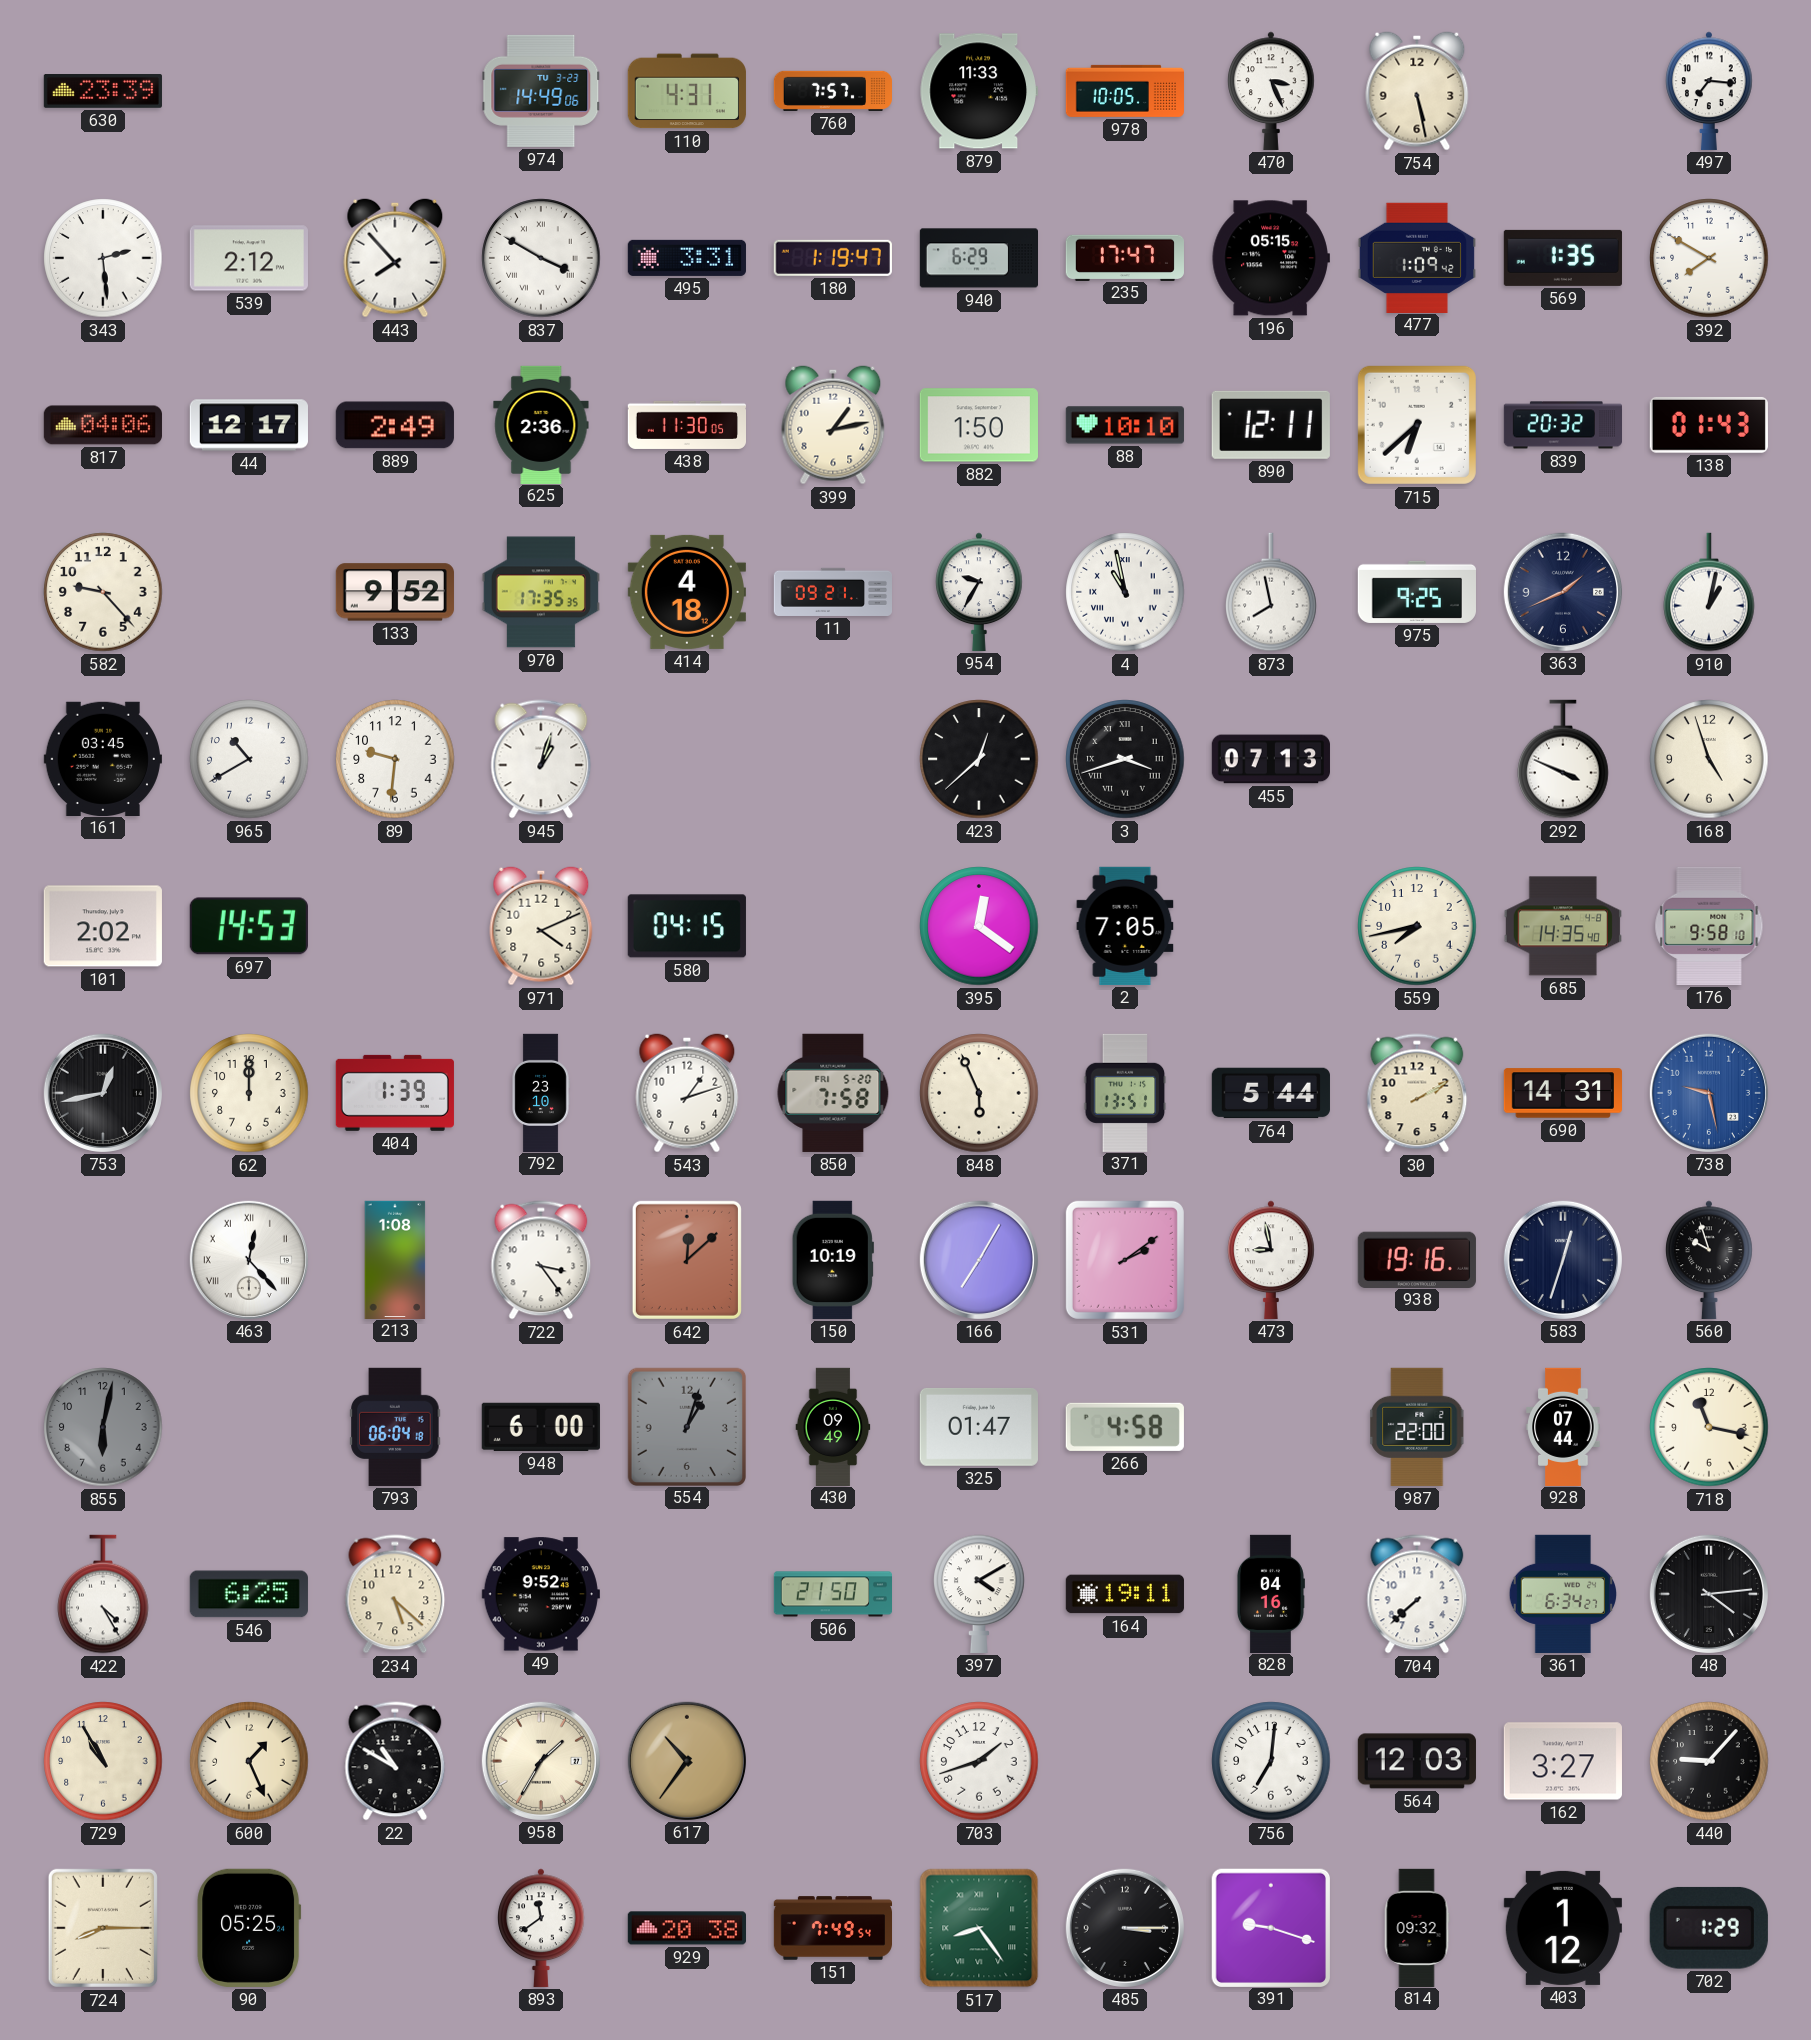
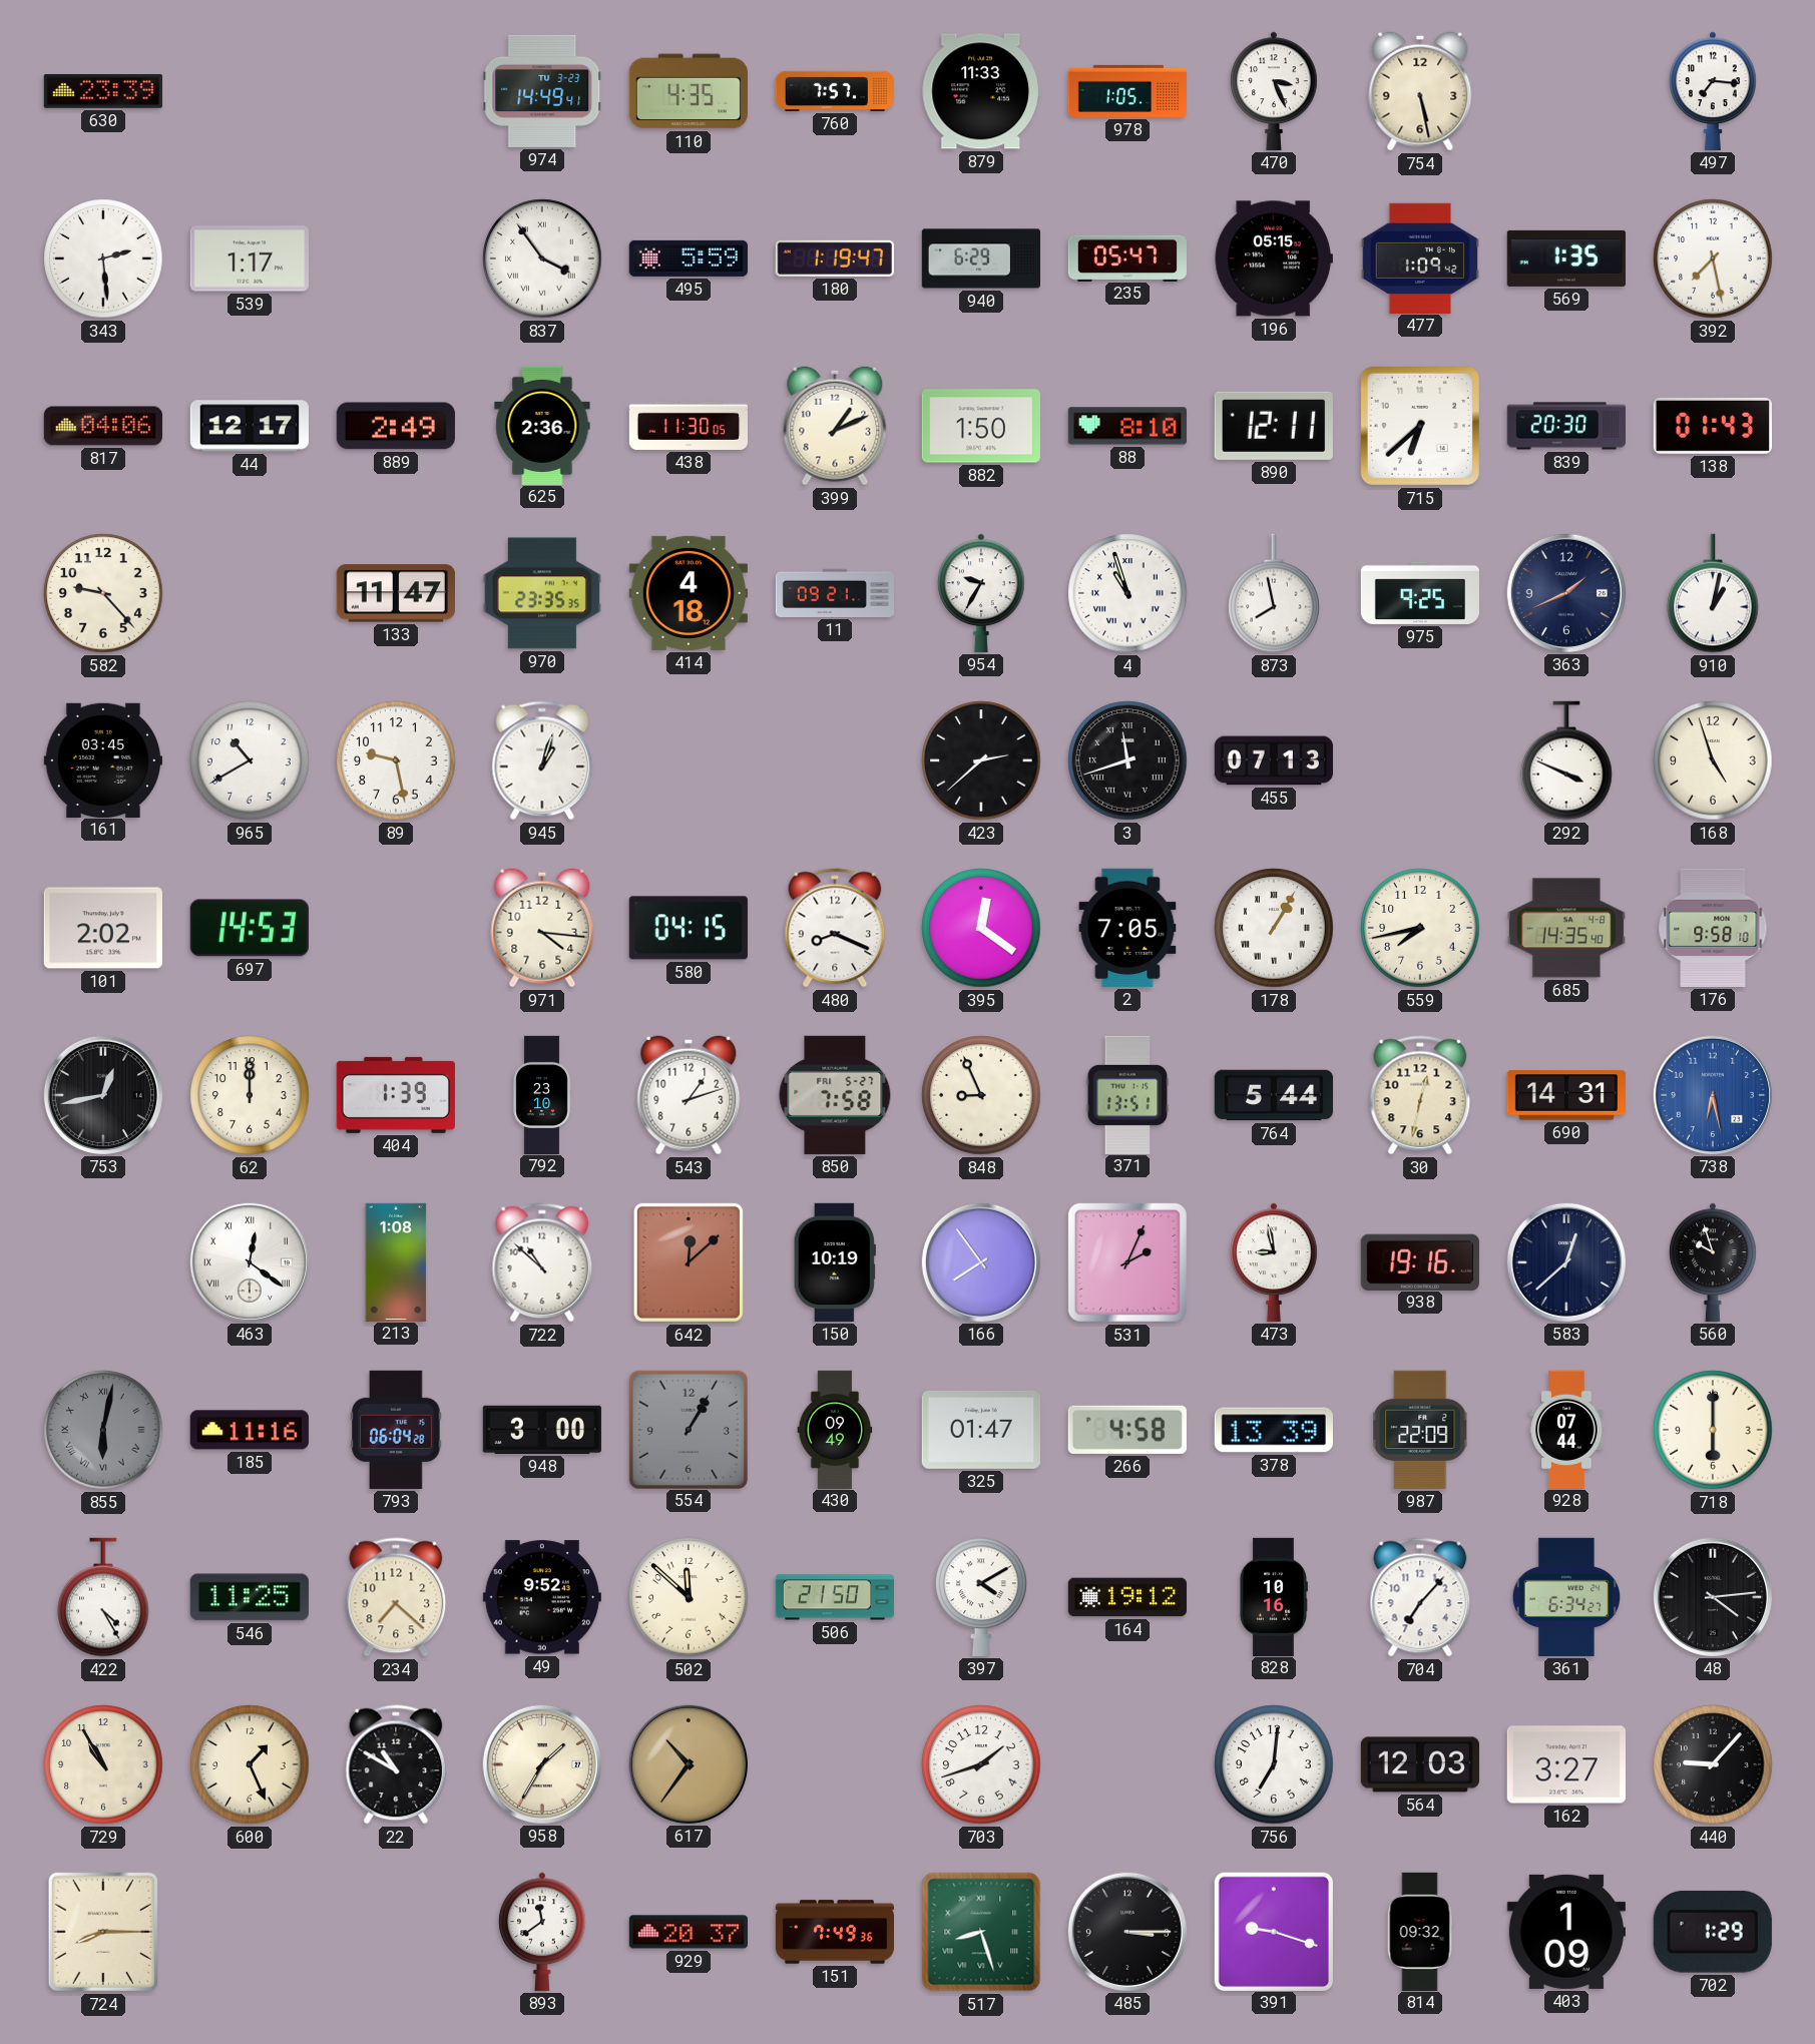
974: 14:49:06 -> 14:49:41
110: 4:31 -> 4:35
978: 10:05 -> 1:05
539: 2:12 -> 1:17
443: 7:53 -> none
837: 3:50 -> 3:54
495: 3:31 -> 5:59
235: 17:47 -> 05:47
392: 7:50 -> 7:28
399: 1:13 -> 1:11
88: 10:10 -> 8:10
839: 20:32 -> 20:30
133: 9:52 -> 11:47
970: 17:35 -> 23:35
4: 10:58 -> 10:57
89: 9:31 -> 9:28
423: 12:38 -> 2:38
3: 3:42 -> 11:42
971: 4:11 -> 4:16
480: none -> 8:19
178: none -> 1:05
850 date: FRI 5-20 -> FRI 5-27
848: 5:56 -> 8:56
30: 2:10 -> 12:32
738: 9:28 -> 6:28
463: 12:23 -> 12:21
722: 3:24 -> 10:52
166: 7:05 -> 7:54
531: 2:09 -> 2:04
583: 12:33 -> 12:38
855 numerals: Arabic -> Roman
185: none -> 11:16
793: 06:04:18 -> 06:04:28
948: 6:00 -> 3:00
554: 1:03 -> 1:05
378: none -> 13:39
987: 22:00 -> 22:09
718: 11:17 -> 6:00
546: 6:25 -> 11:25
234: 5:22 -> 7:22
502: none -> 11:52
164: 19:11 -> 19:12
828: 04:16 -> 10:16
704: 7:38 -> 7:07
90: 05:25 -> none
929: 20:38 -> 20:37
151: 7:49:54 -> 7:49:36
517: 8:24 -> 8:27
403: 1:12 -> 1:09
